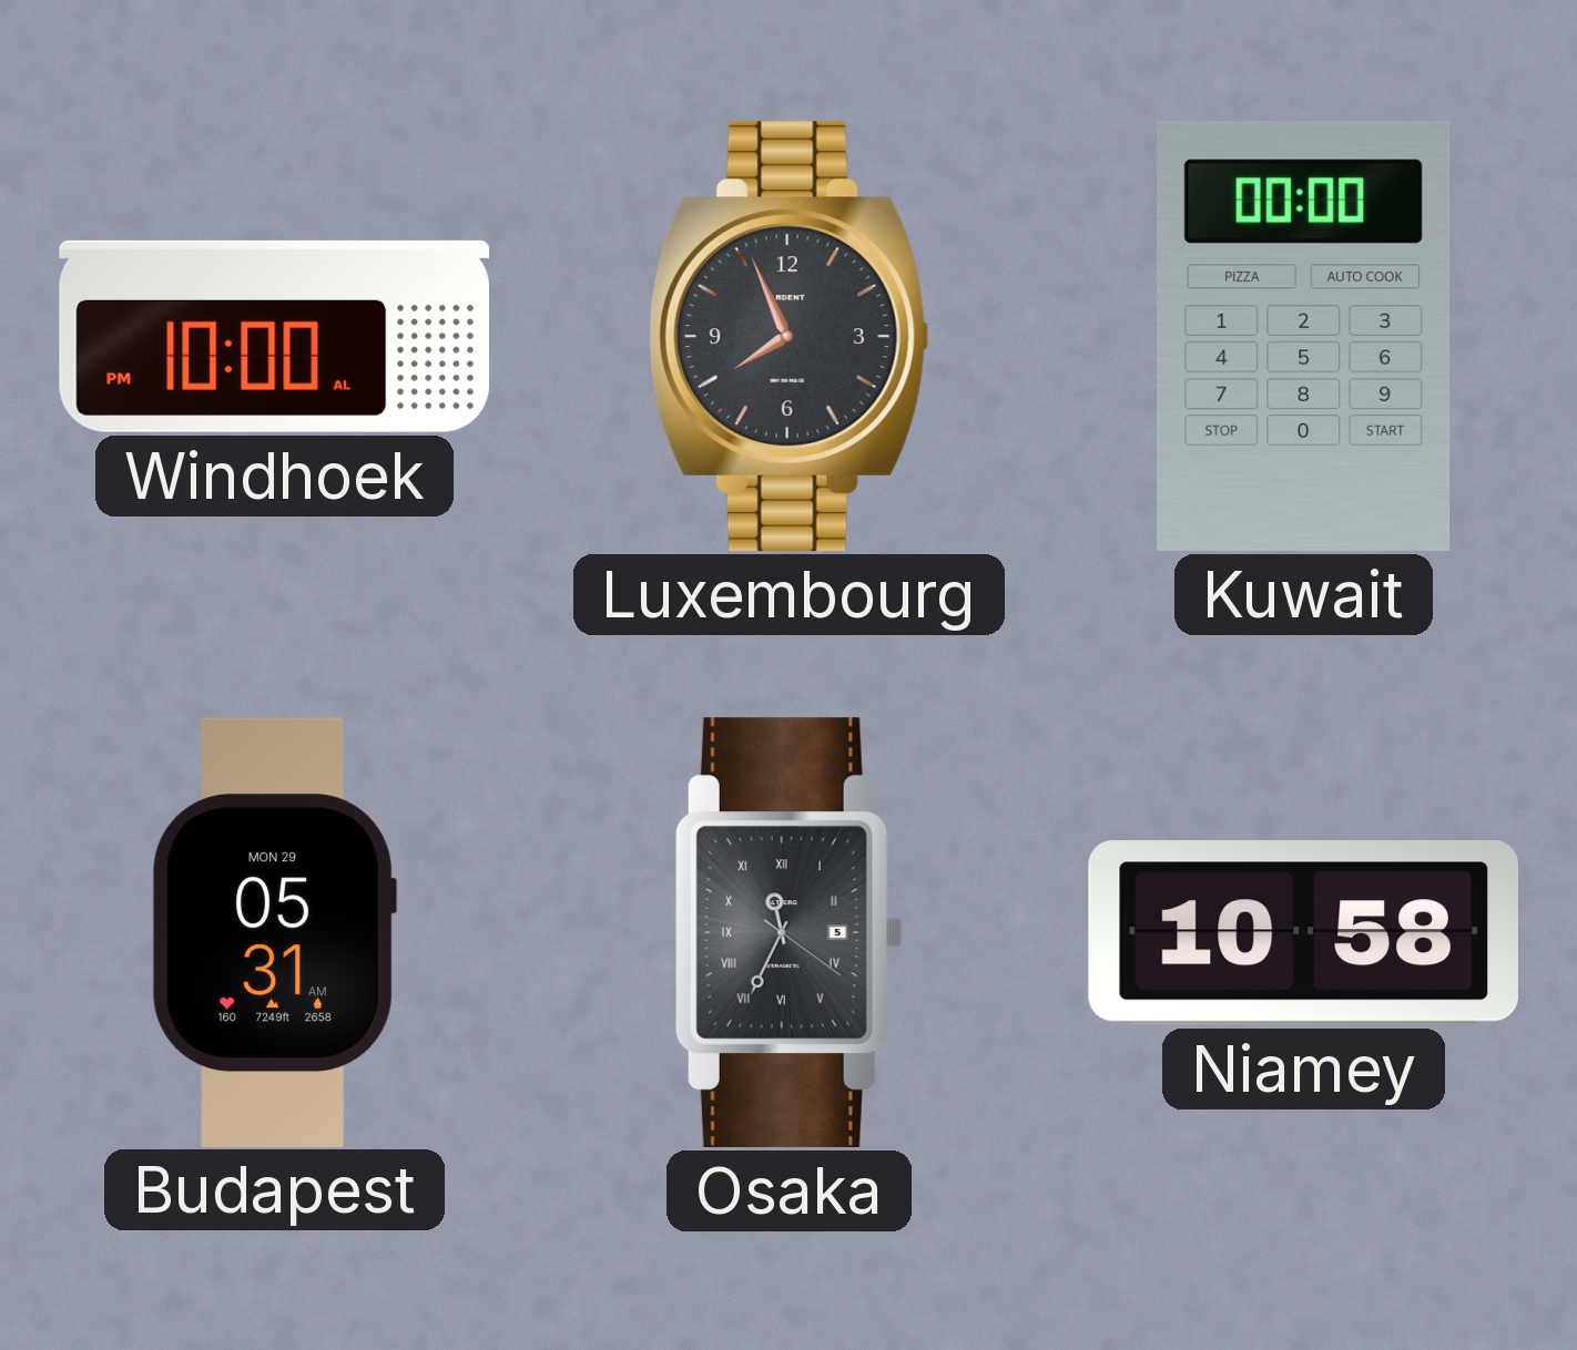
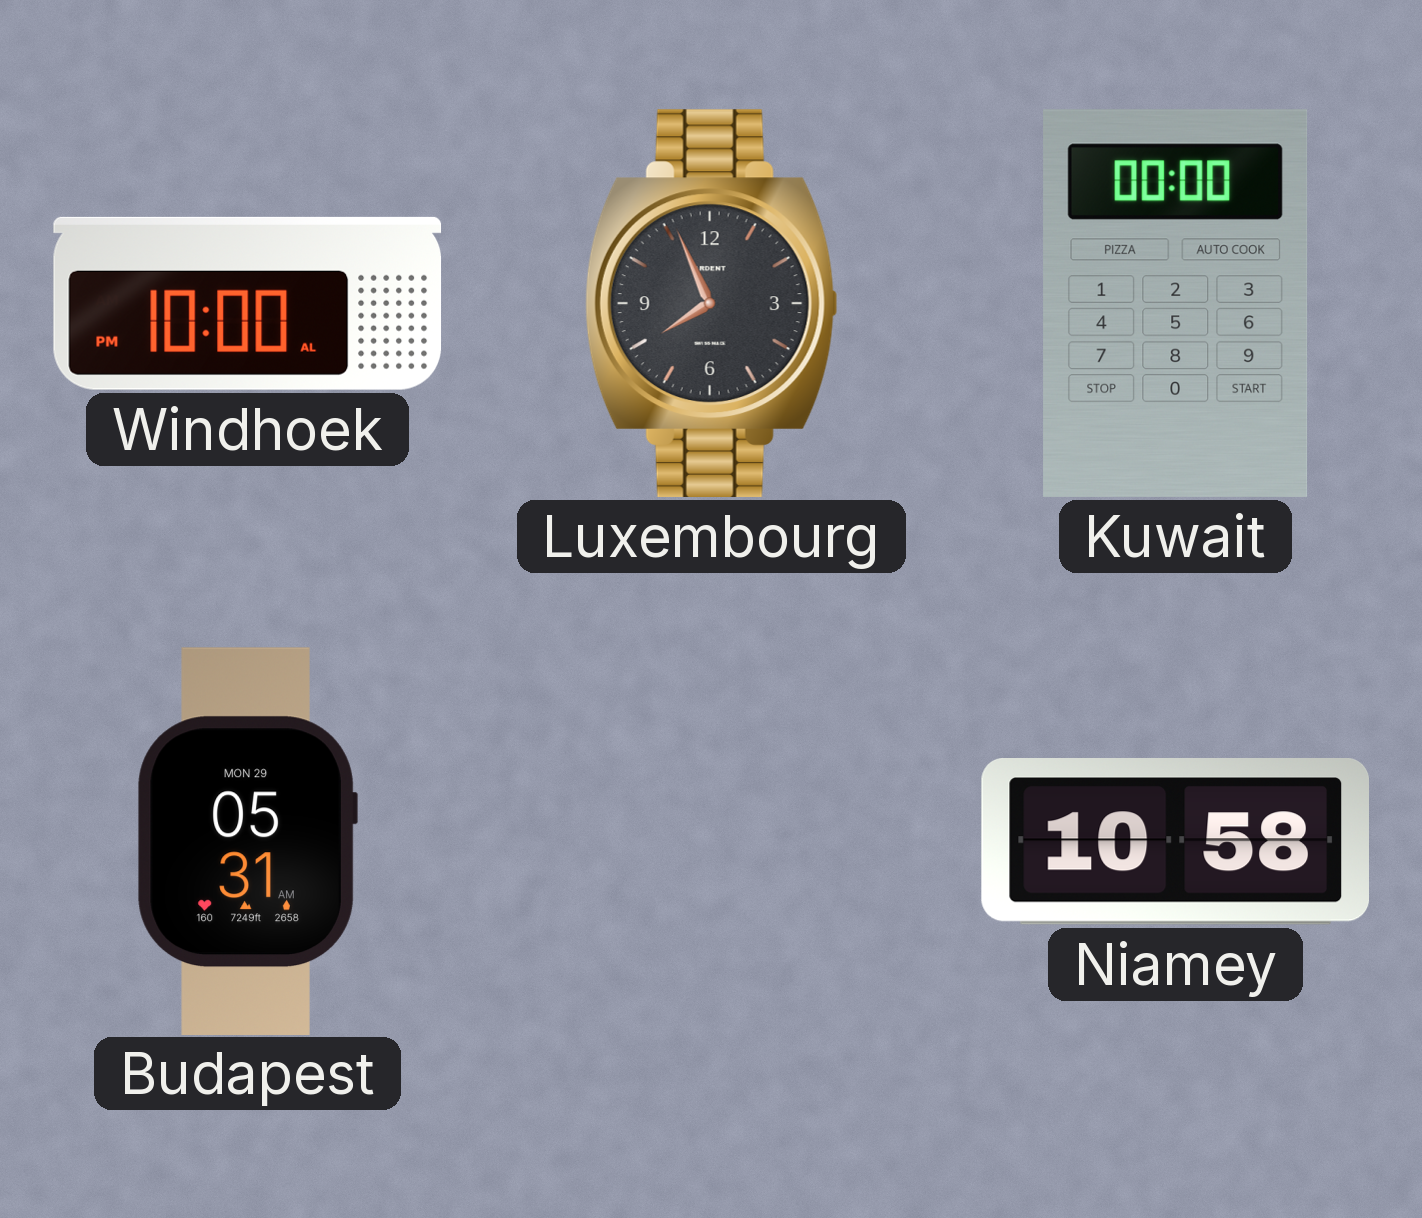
Osaka: 11:34 -> none
